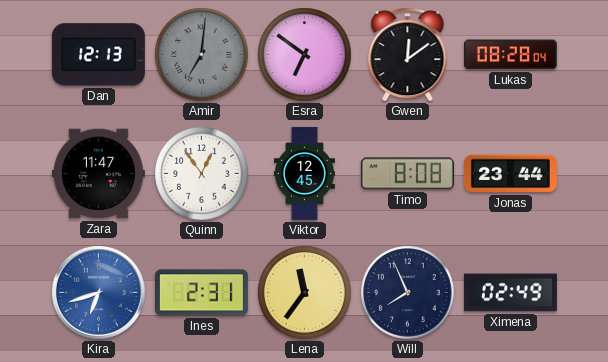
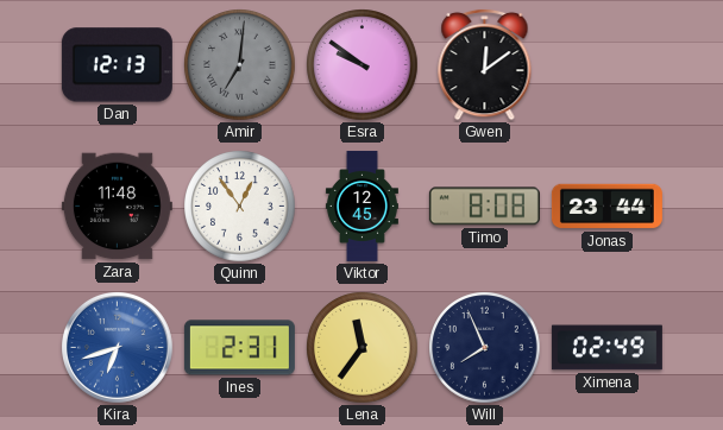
Esra: 6:51 -> 9:51
Lukas: 08:28 -> none
Zara: 11:47 -> 11:48
